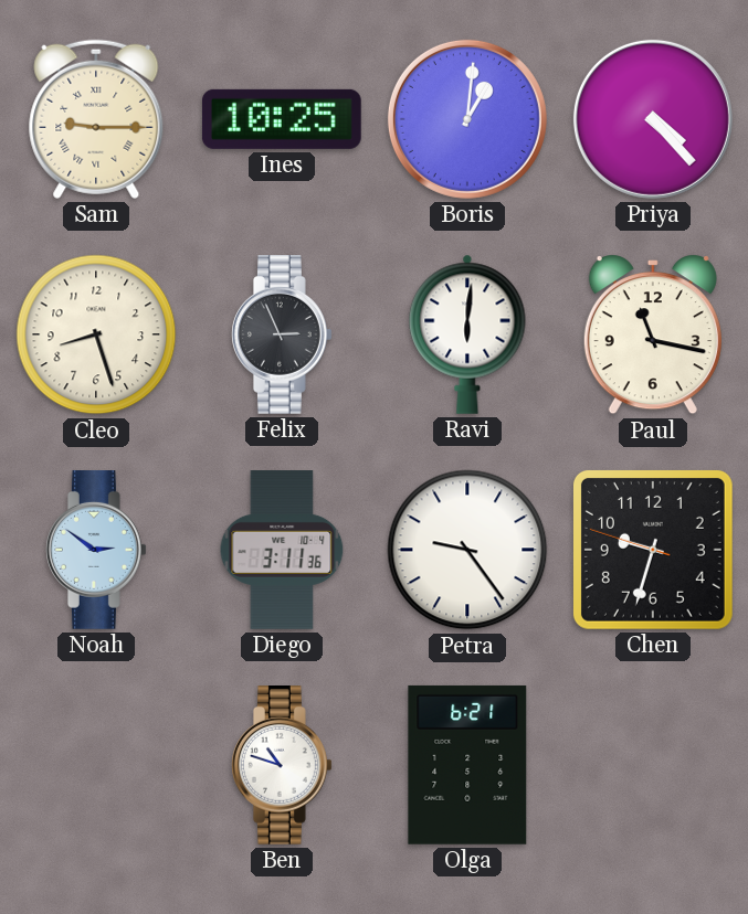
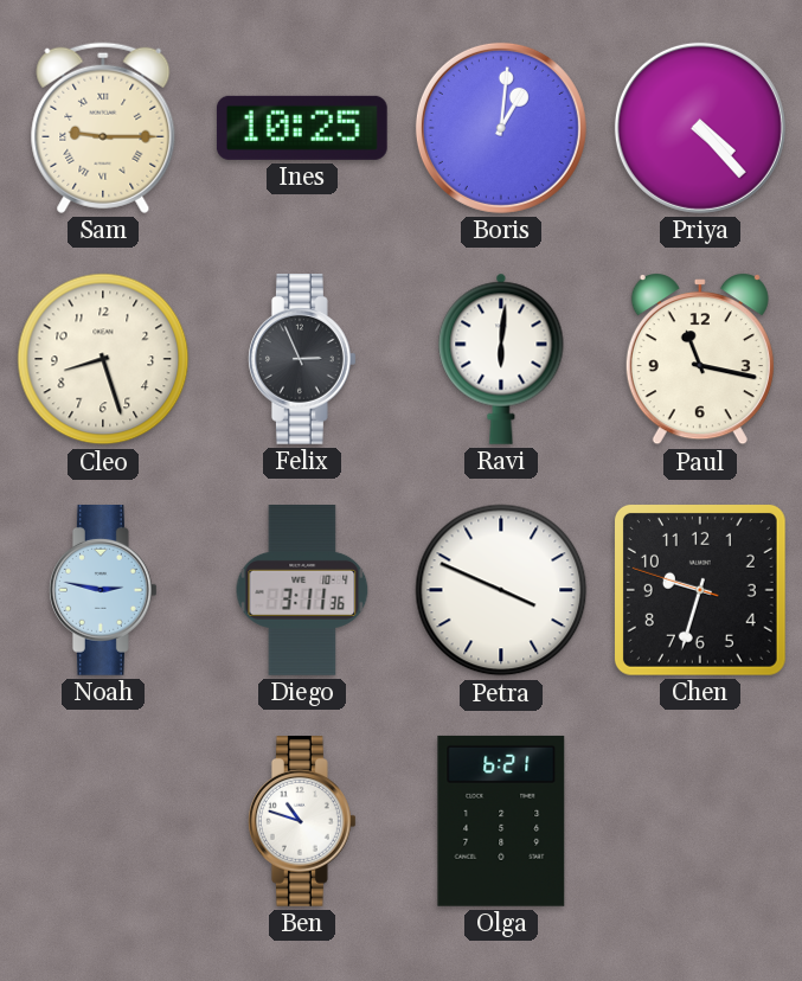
Noah: 2:51 -> 2:47
Petra: 9:24 -> 3:49
